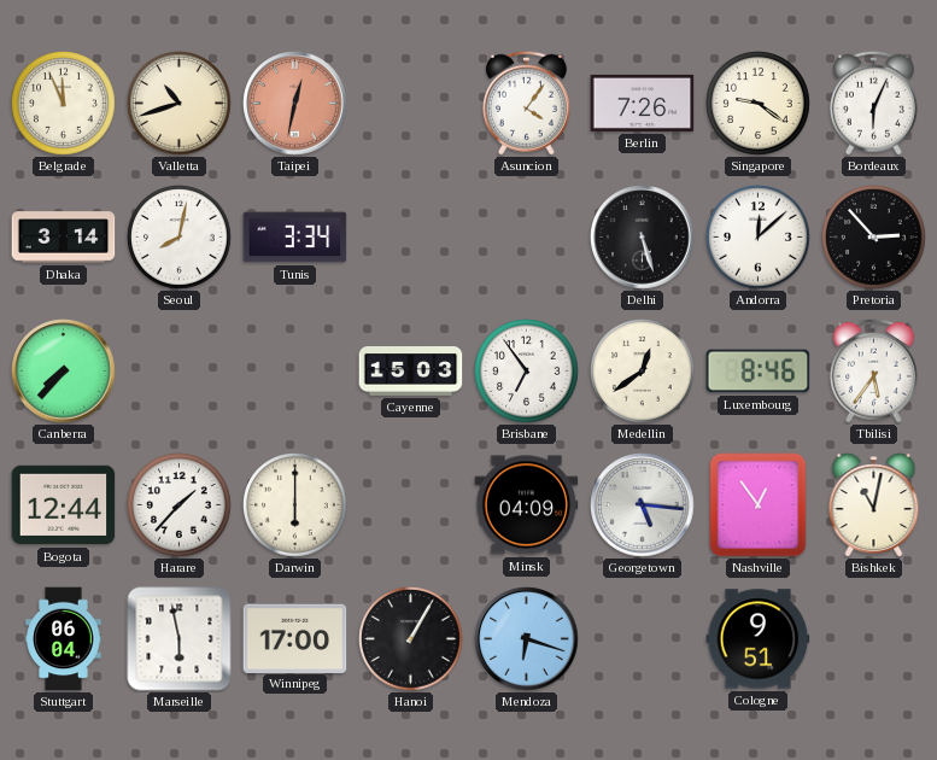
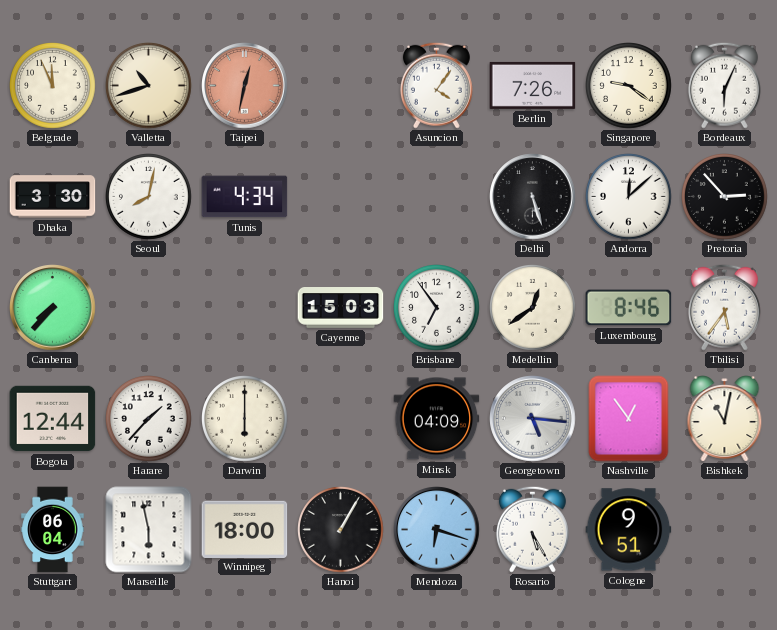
Dhaka: 3:14 -> 3:30
Tunis: 3:34 -> 4:34
Winnipeg: 17:00 -> 18:00
Rosario: none -> 5:25
